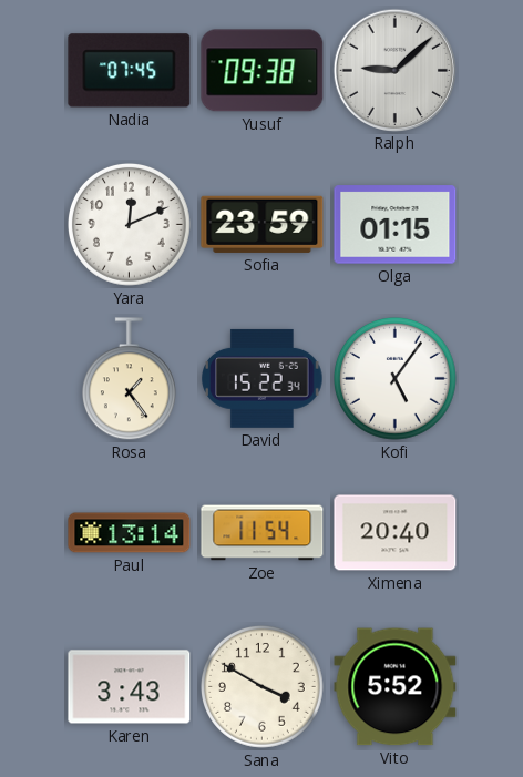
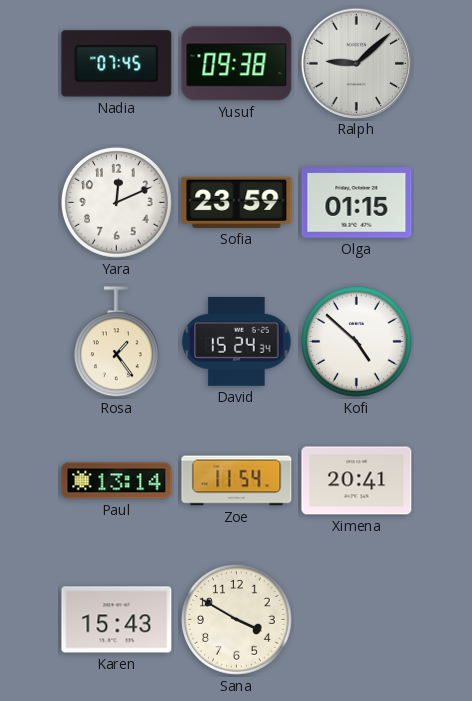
David: 15:22 -> 15:24
Kofi: 5:06 -> 4:52
Ximena: 20:40 -> 20:41
Karen: 3:43 -> 15:43
Vito: 5:52 -> none
